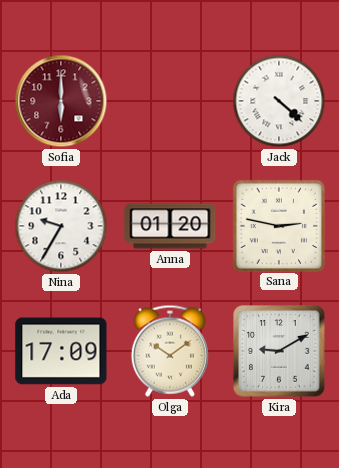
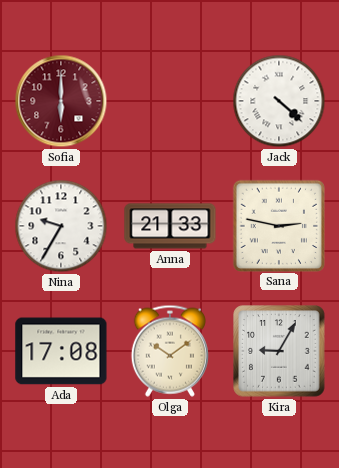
Anna: 01:20 -> 21:33
Ada: 17:09 -> 17:08
Kira: 9:10 -> 9:05
